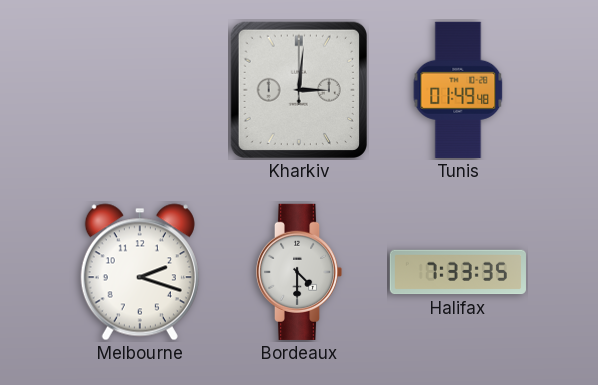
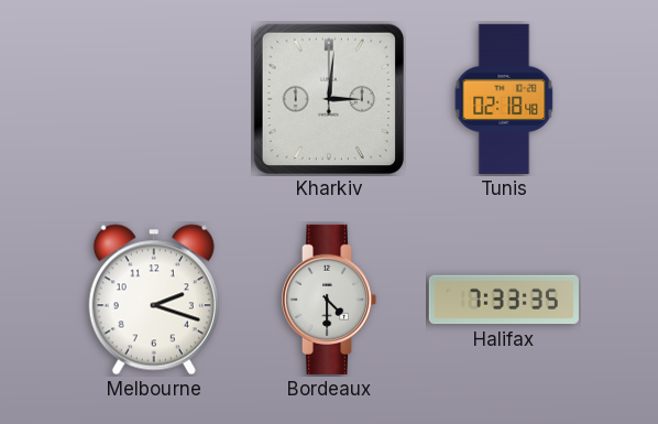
Tunis: 01:49 -> 02:18
